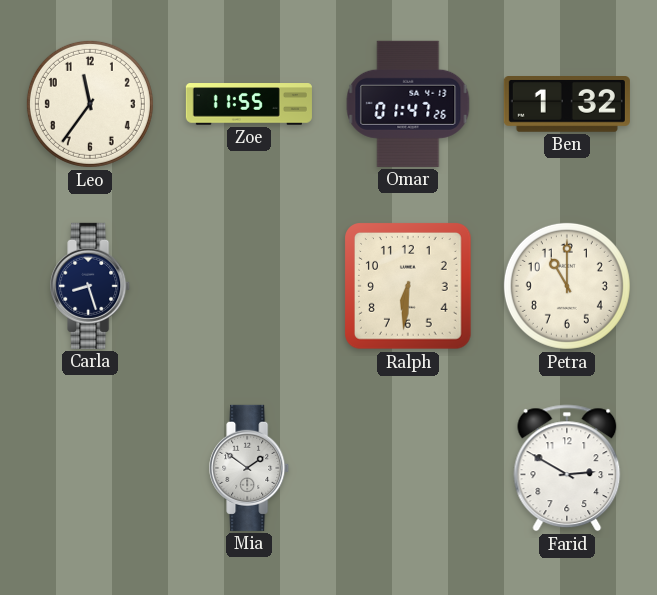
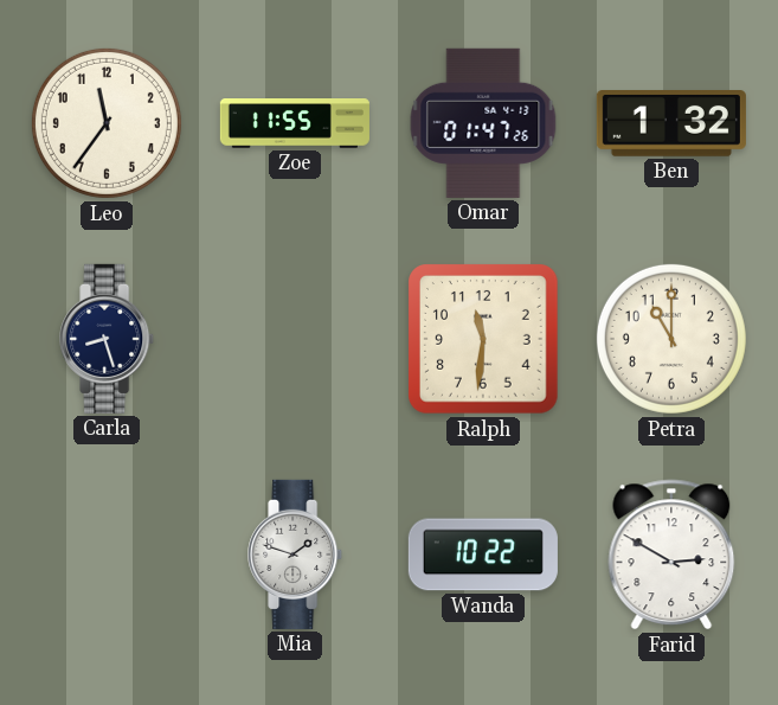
Ralph: 6:31 -> 11:31
Mia: 1:51 -> 1:48
Wanda: none -> 10:22
